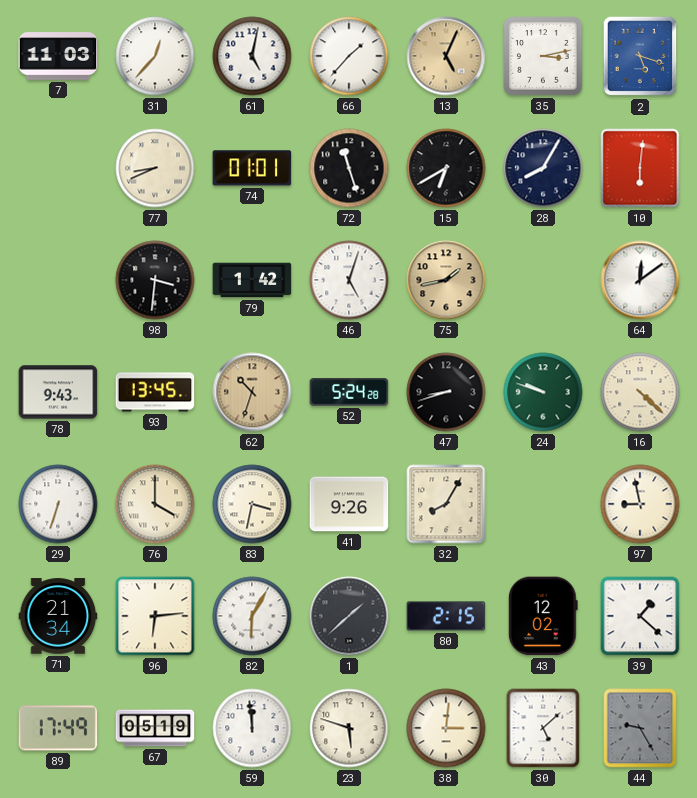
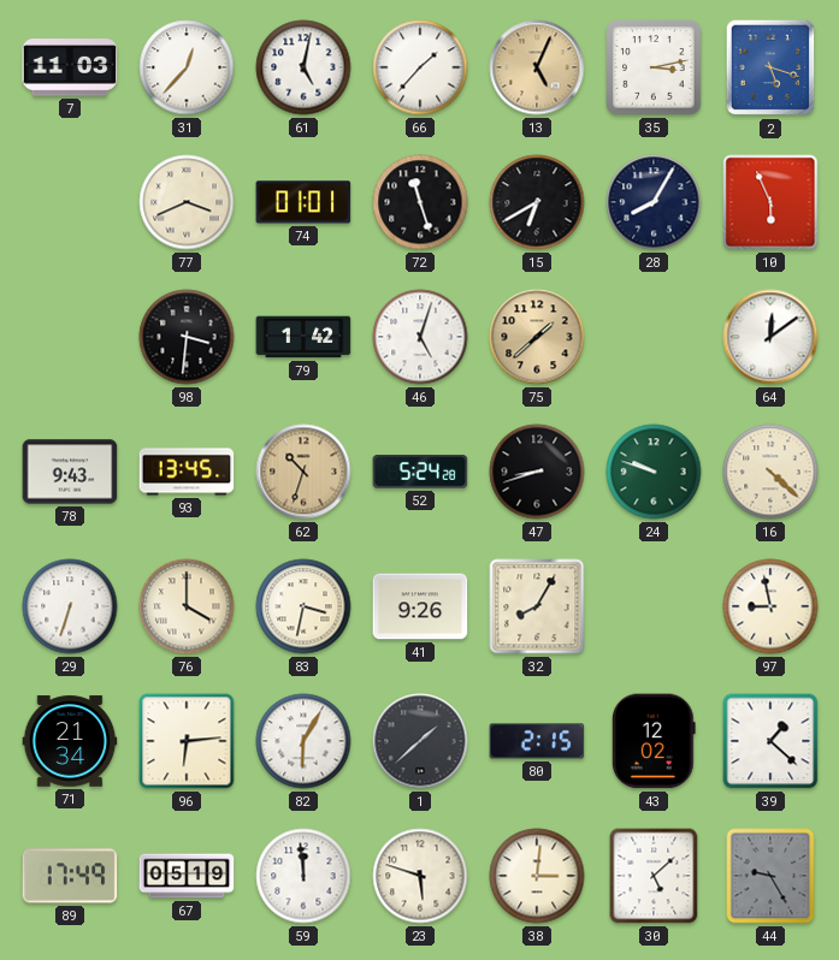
77: 8:41 -> 3:41
10: 6:01 -> 5:56
75: 1:43 -> 1:38
